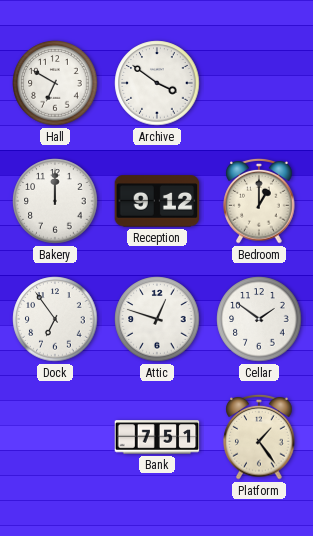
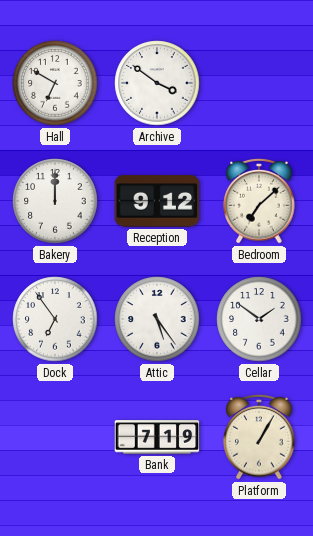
Bedroom: 1:00 -> 7:08
Attic: 12:48 -> 5:24
Bank: 7:51 -> 7:19
Platform: 1:24 -> 1:05
